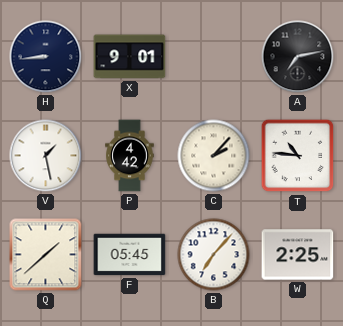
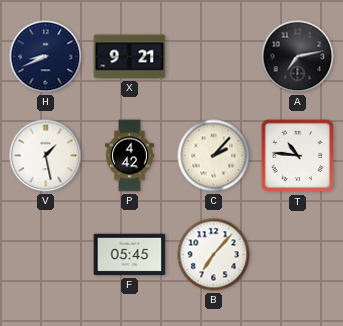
H: 8:44 -> 8:41
X: 9:01 -> 9:21
Q: 1:38 -> none
W: 2:25 -> none
